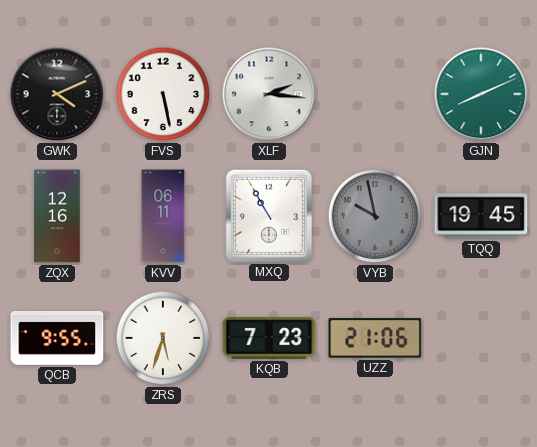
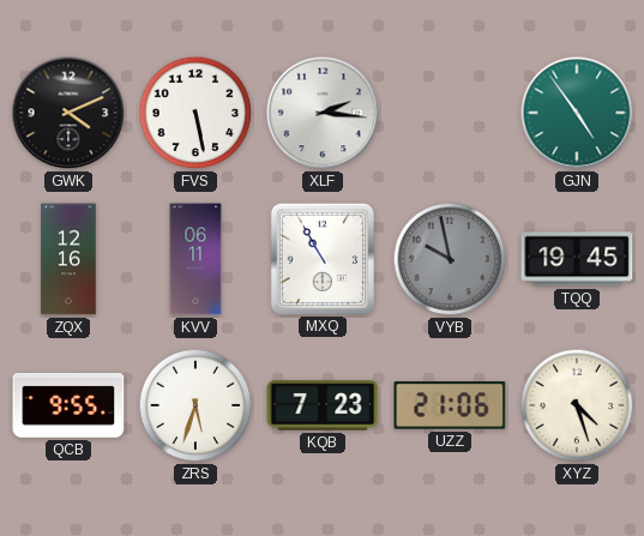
GJN: 8:11 -> 4:54
XYZ: none -> 4:27
